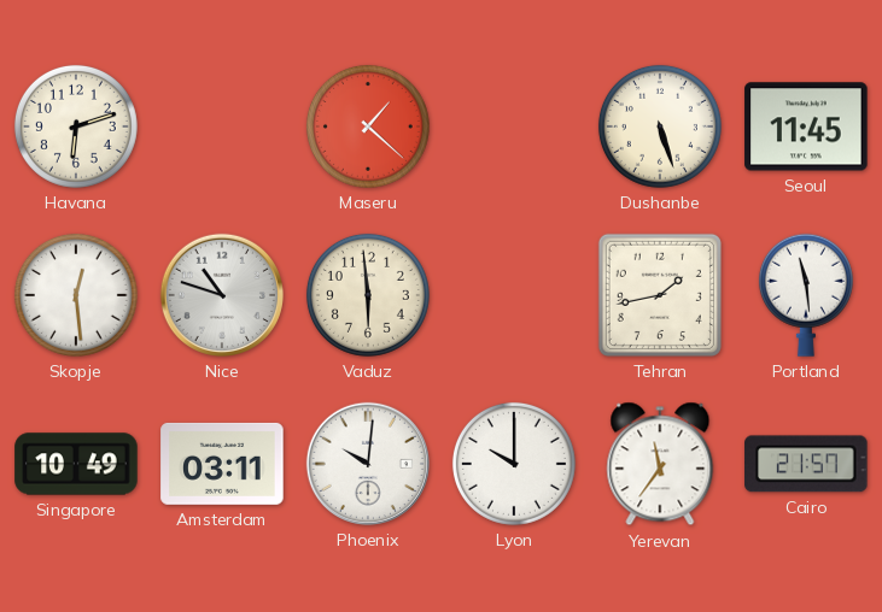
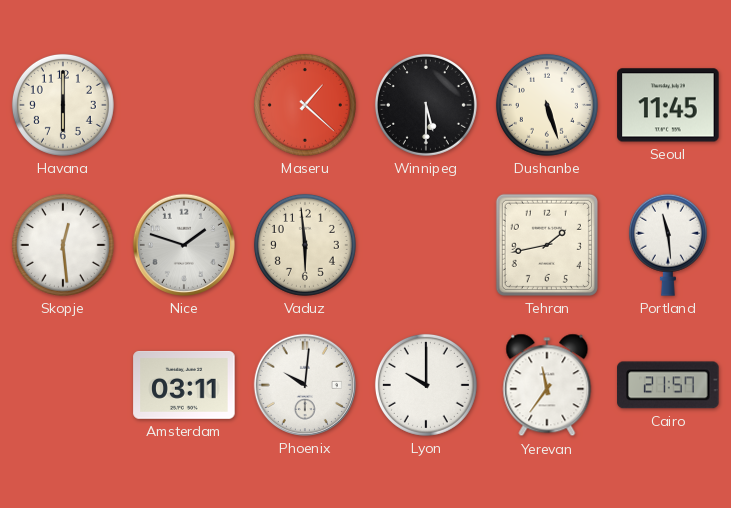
Havana: 6:12 -> 6:00
Winnipeg: none -> 5:30
Nice: 10:48 -> 1:48
Singapore: 10:49 -> none
